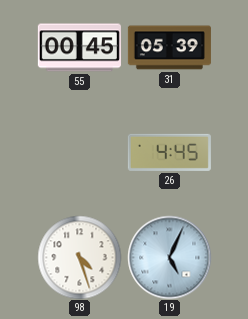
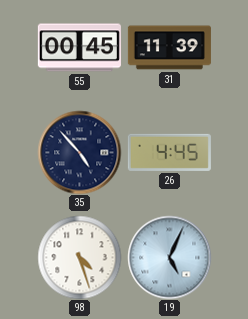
31: 05:39 -> 11:39
35: none -> 4:53
